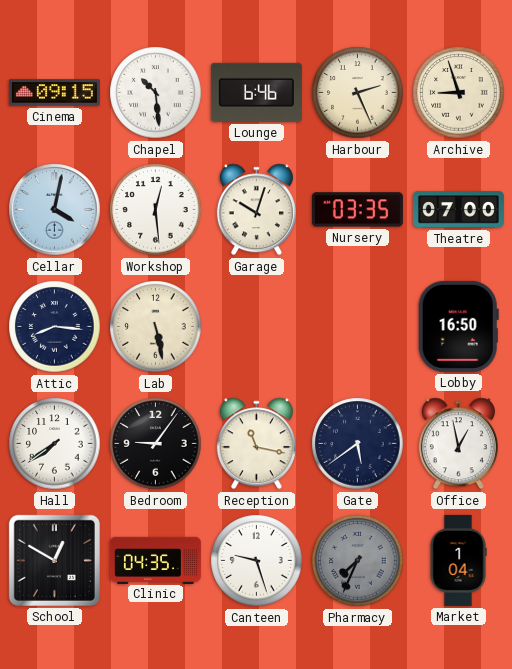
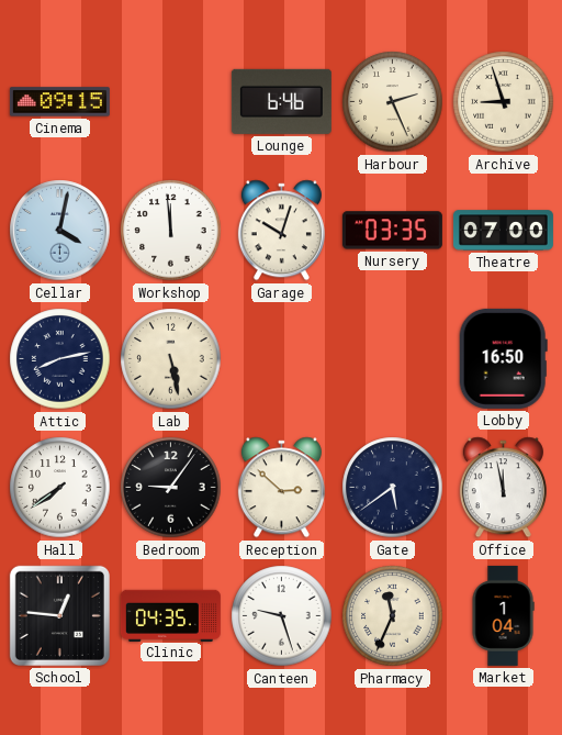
Chapel: 10:29 -> none
Workshop: 12:29 -> 11:59
Attic: 8:16 -> 8:13
Reception: 11:17 -> 2:52
Office: 12:58 -> 11:58
School: 12:50 -> 12:46
Pharmacy: 7:34 -> 11:34
Pharmacy dial: grey -> cream
